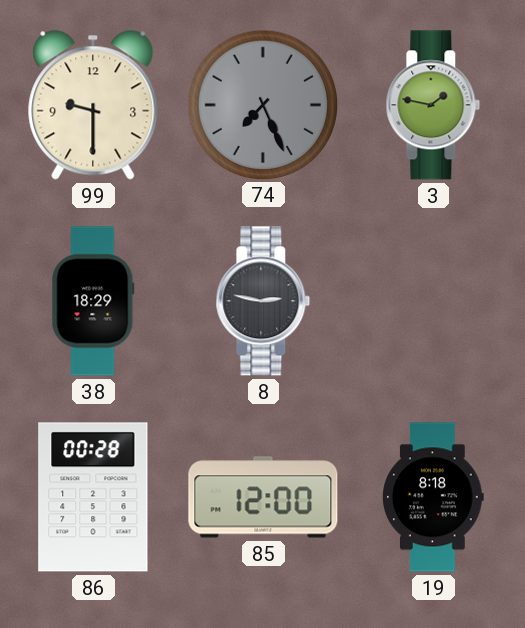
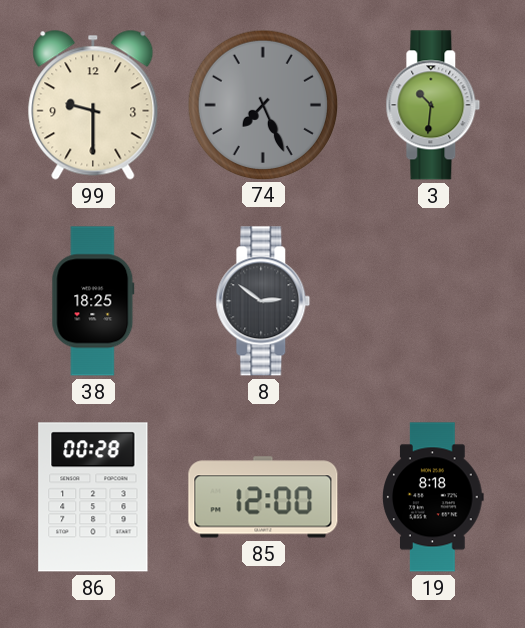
3: 1:47 -> 10:31
38: 18:29 -> 18:25
8: 2:47 -> 2:51
